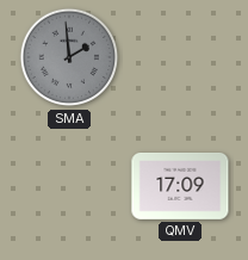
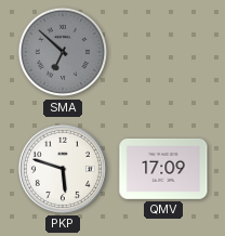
SMA: 1:59 -> 6:52
PKP: none -> 5:48
